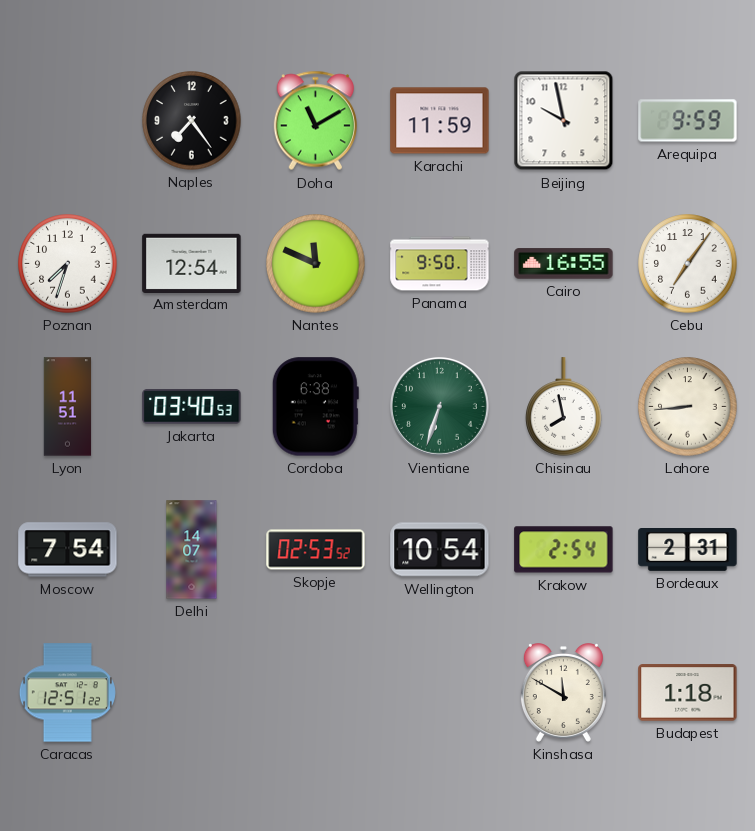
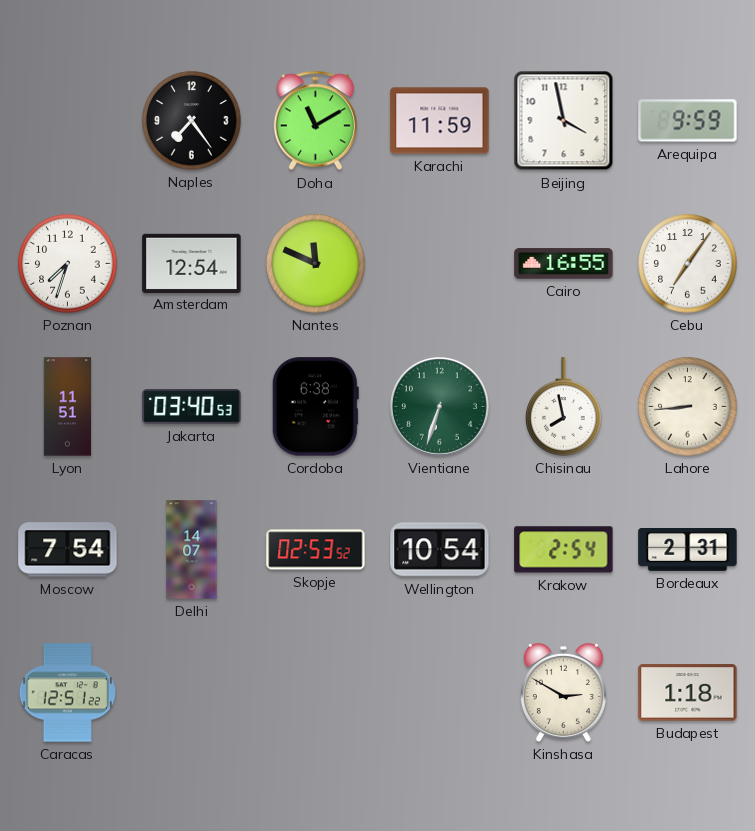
Beijing: 9:58 -> 3:58
Panama: 9:50 -> none
Kinshasa: 11:50 -> 2:50
